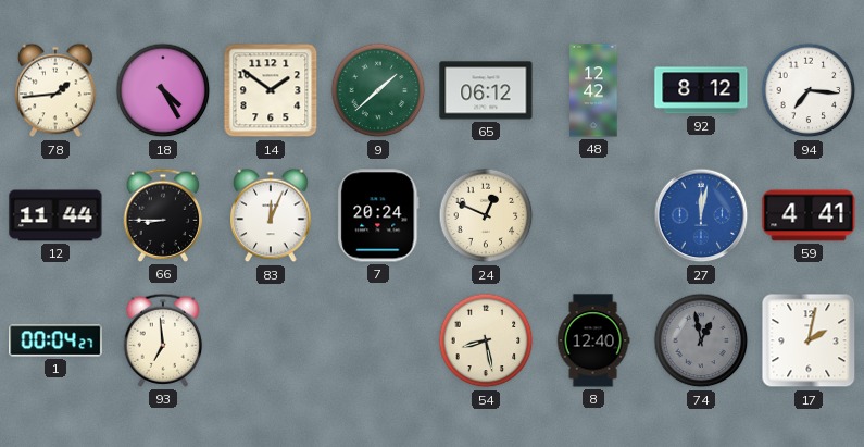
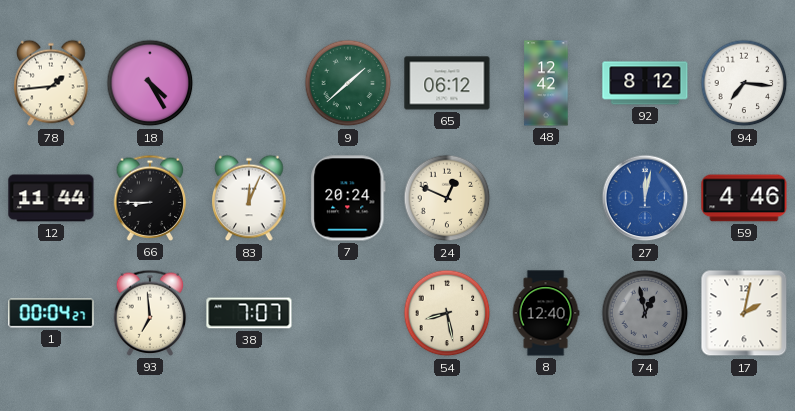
14: 1:51 -> none
59: 4:41 -> 4:46
38: none -> 7:07
